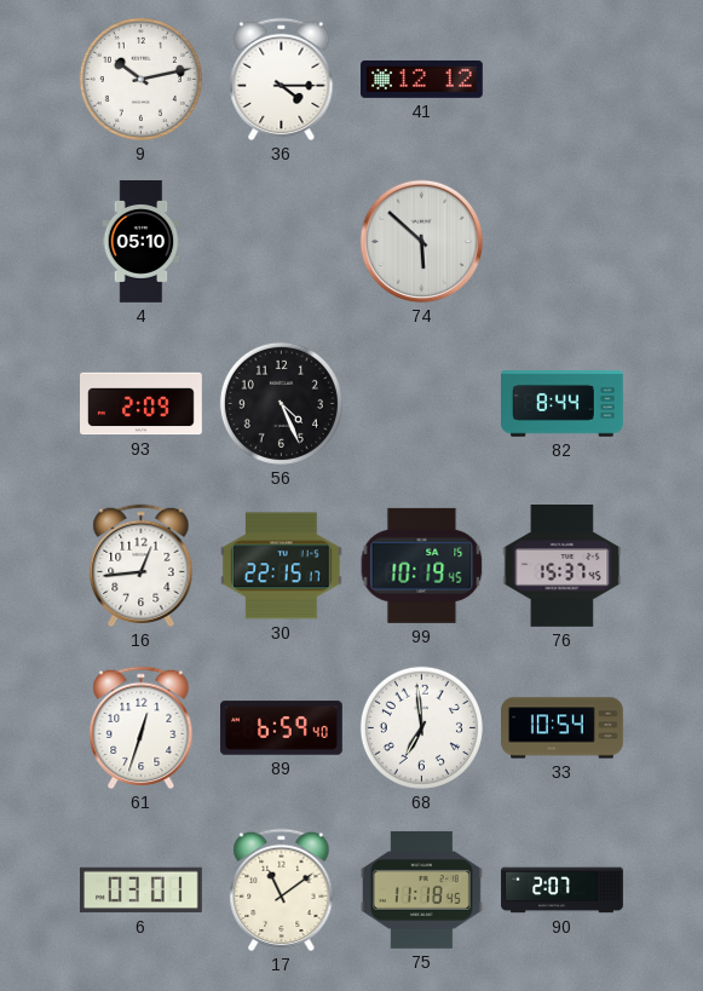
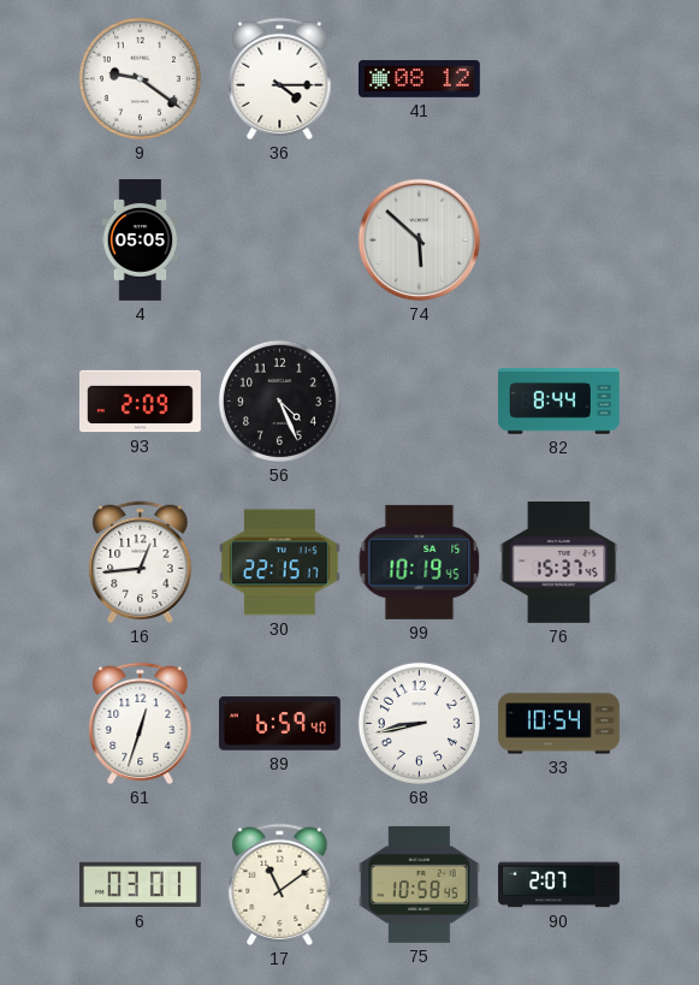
9: 10:13 -> 9:21
41: 12:12 -> 08:12
4: 05:10 -> 05:05
68: 6:59 -> 8:43
75: 11:18 -> 10:58
